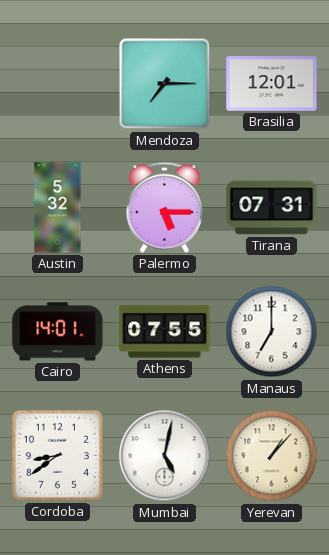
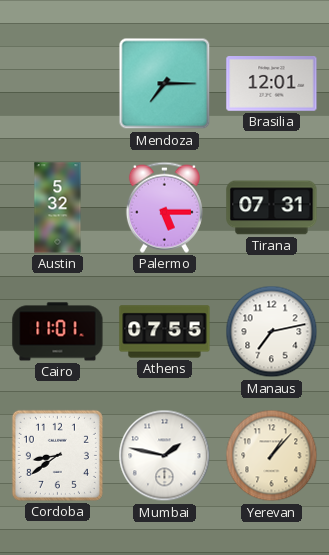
Cairo: 14:01 -> 11:01
Manaus: 7:00 -> 7:13
Mumbai: 5:02 -> 1:47
